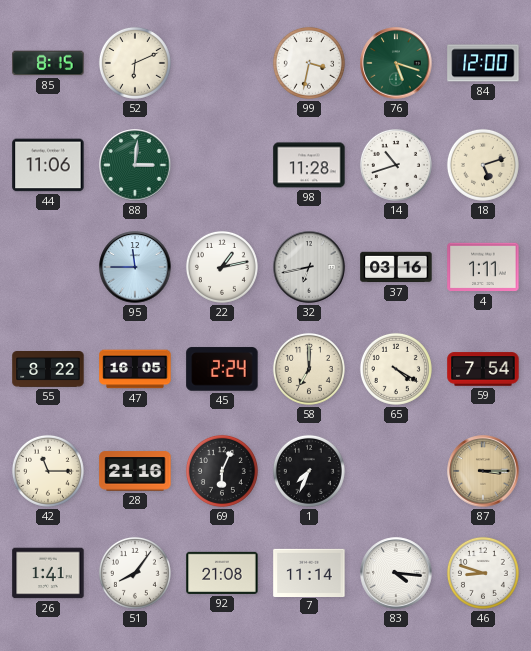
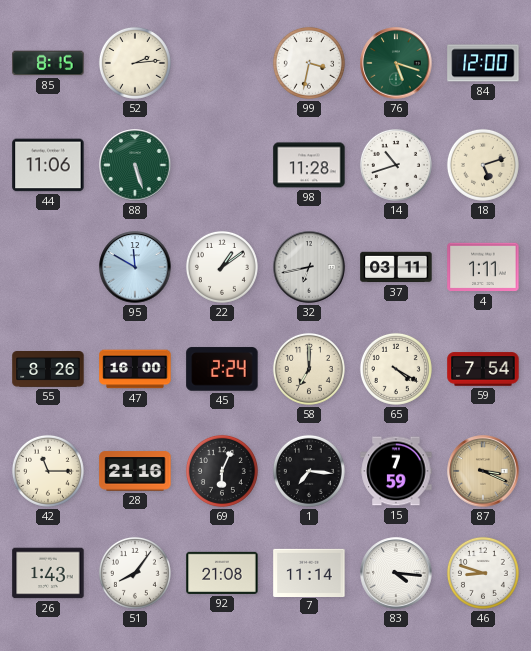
52: 6:11 -> 2:14
88: 3:01 -> 5:27
95: 11:45 -> 11:50
22: 1:13 -> 1:09
37: 03:16 -> 03:11
55: 8:22 -> 8:26
47: 16:05 -> 16:00
1: 7:34 -> 7:16
15: none -> 7:59
87: 3:15 -> 3:19
26: 1:41 -> 1:43
